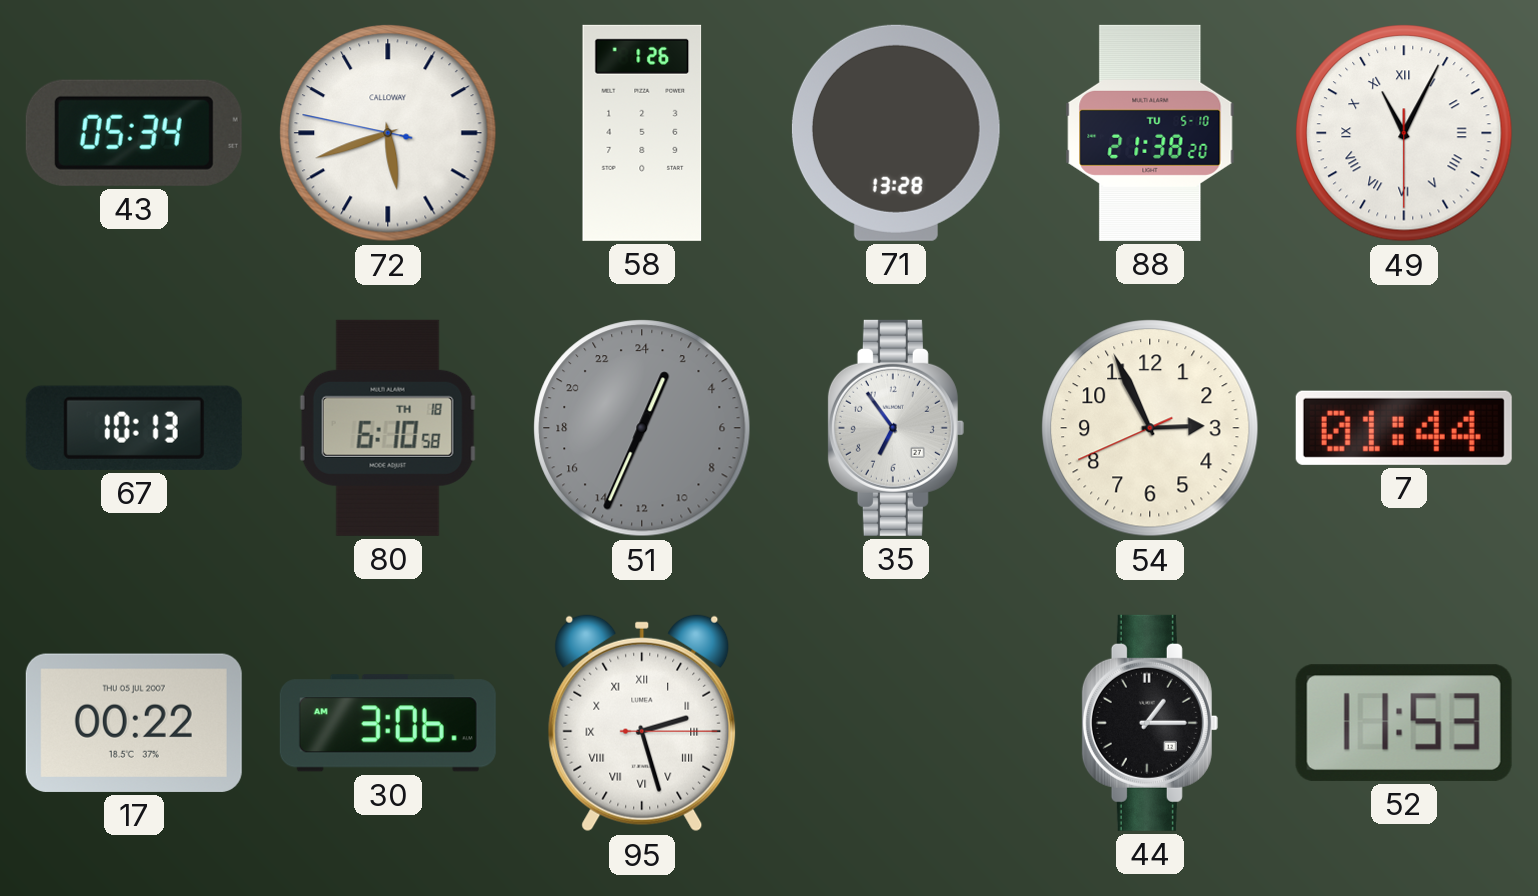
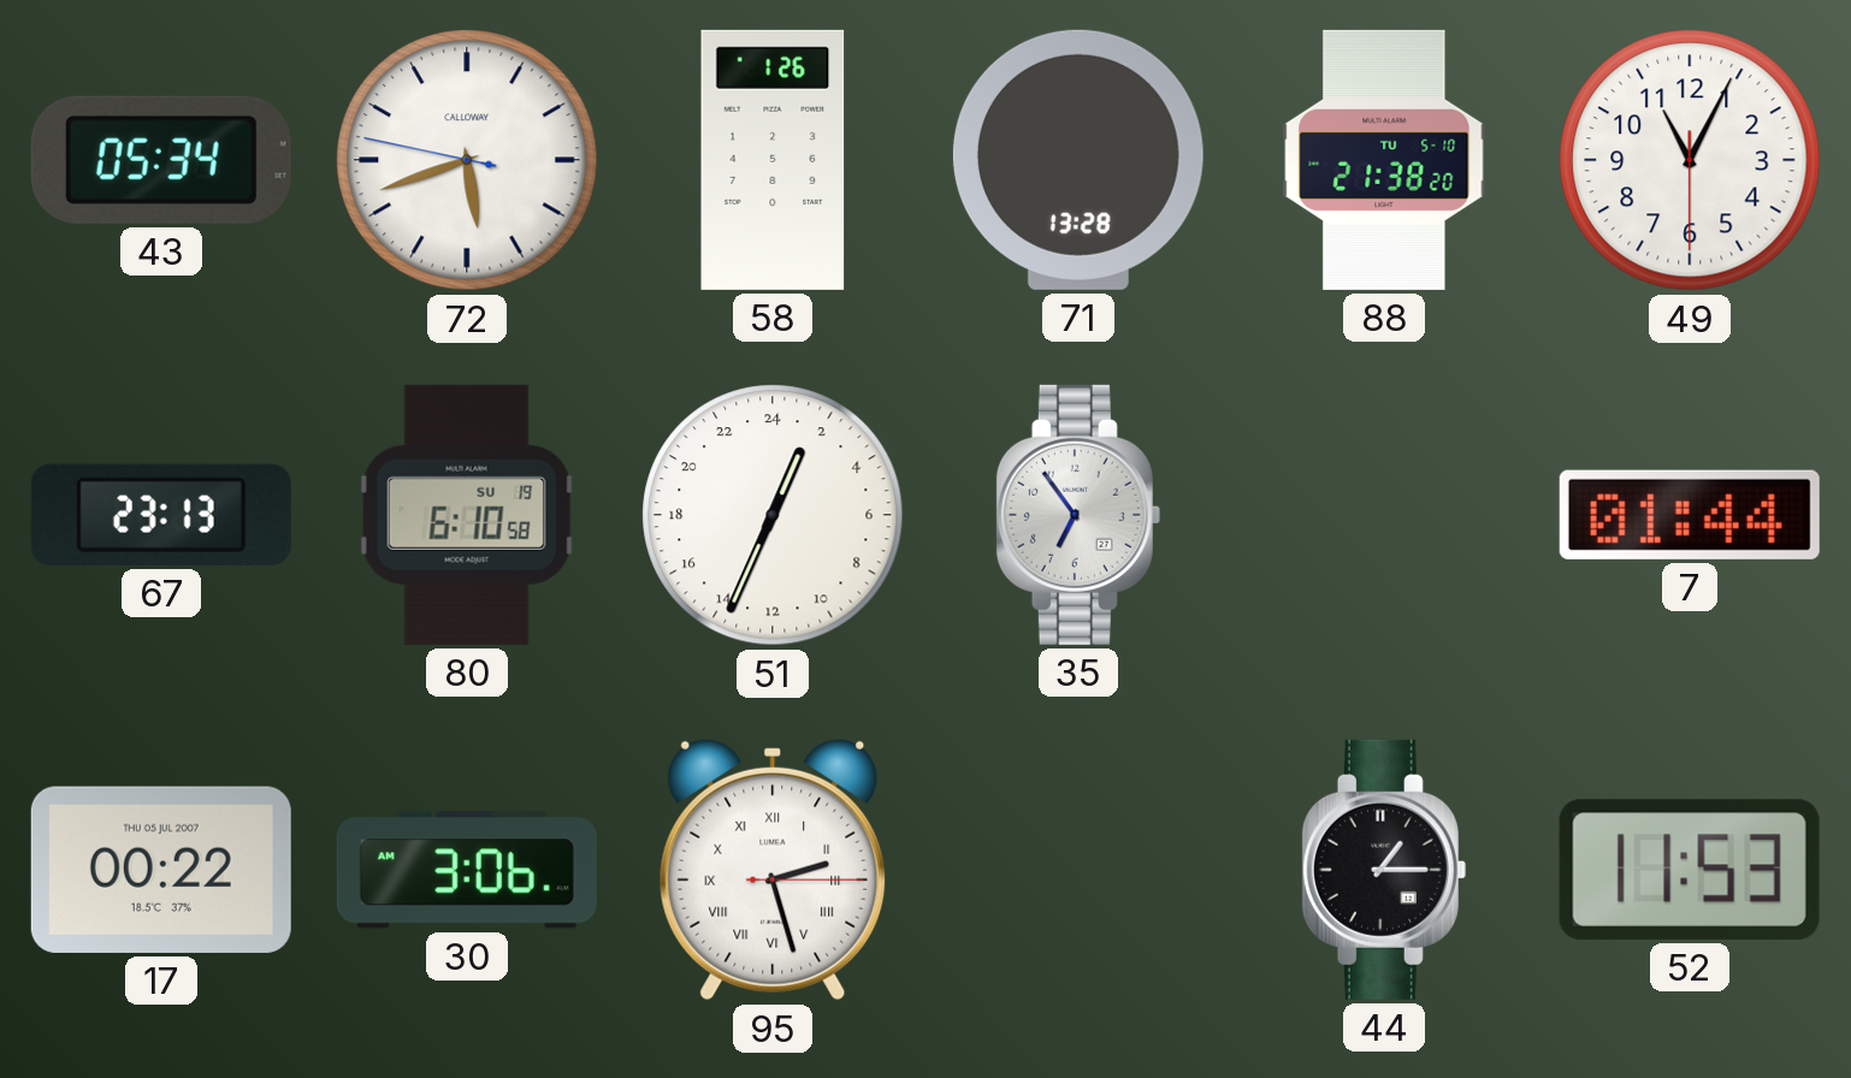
49 numerals: Roman -> Arabic
67: 10:13 -> 23:13
80 date: TH 18 -> SU 19
51 dial: grey -> white
54: 2:55 -> none
